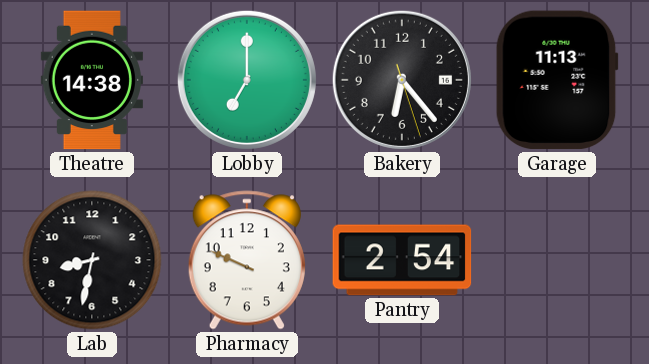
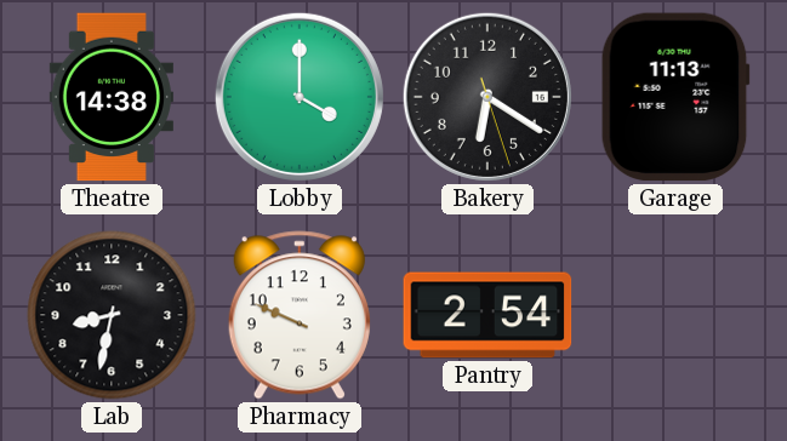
Lobby: 7:00 -> 4:00
Bakery: 6:23 -> 6:20
